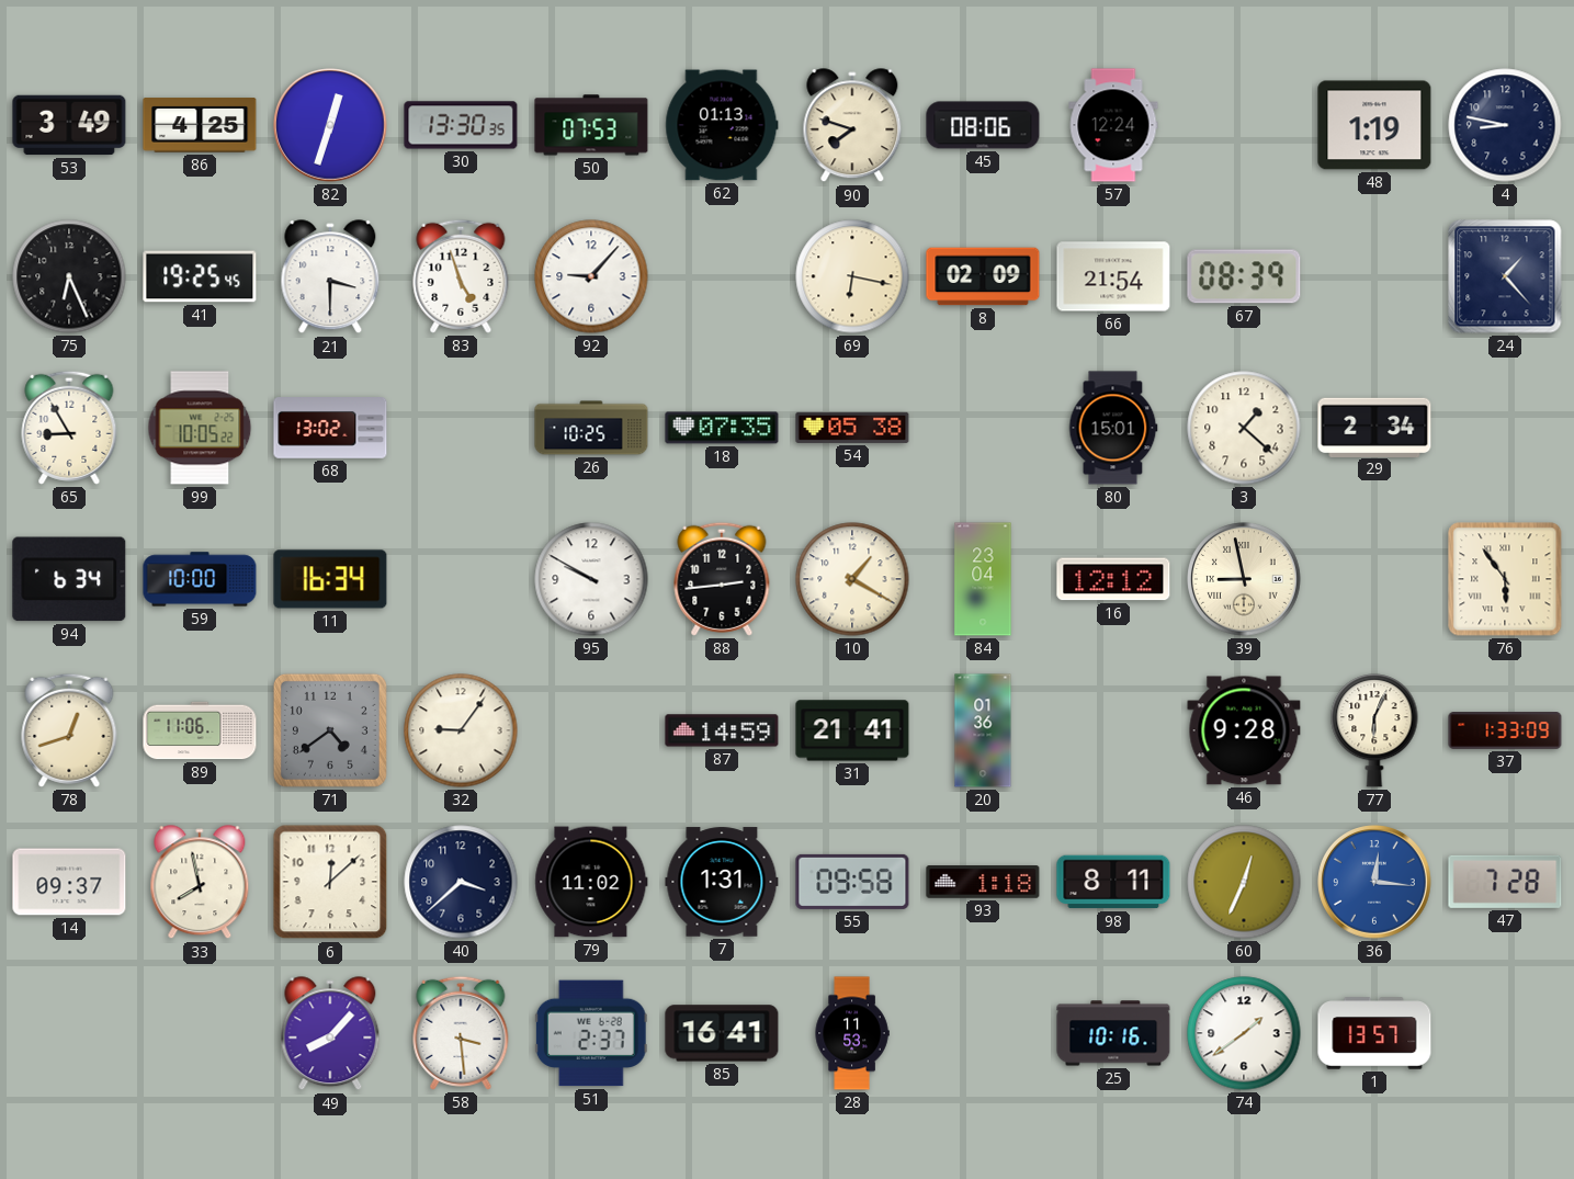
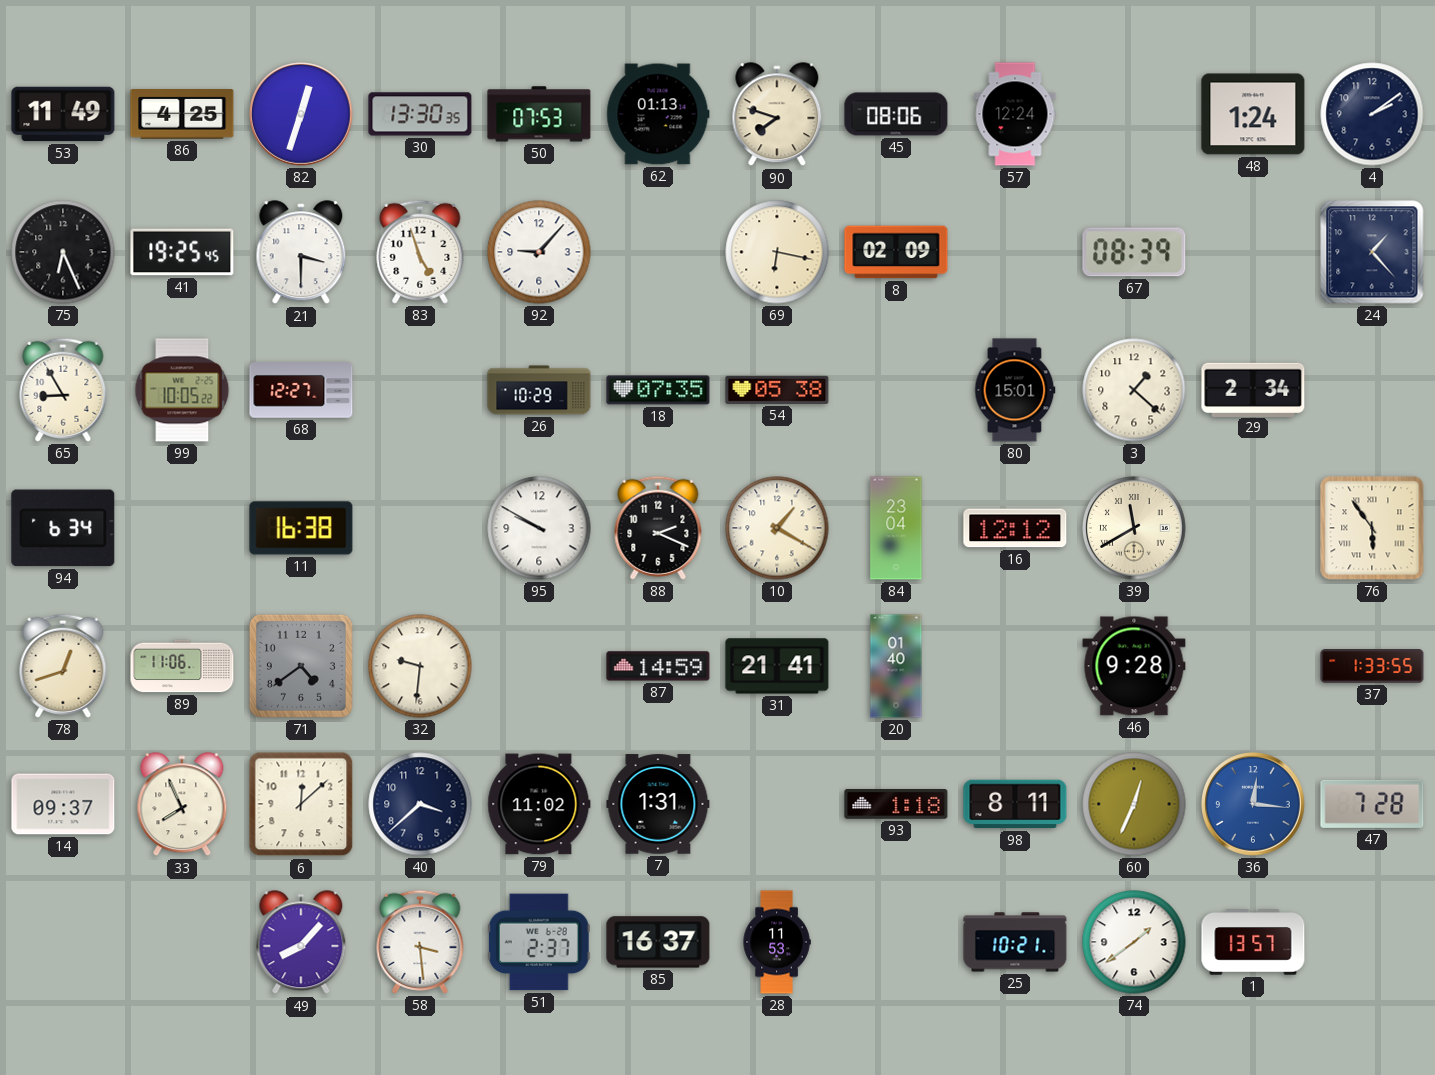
53: 3:49 -> 11:49
48: 1:19 -> 1:24
4: 8:47 -> 2:09
66: 21:54 -> none
68: 13:02 -> 12:27
26: 10:25 -> 10:29
59: 10:00 -> none
11: 16:34 -> 16:38
88: 2:44 -> 2:19
39: 8:58 -> 11:40
32: 9:06 -> 9:31
20: 01:36 -> 01:40
77: 6:04 -> none
37: 1:33:09 -> 1:33:55
33: 7:58 -> 7:56
55: 09:58 -> none
85: 16:41 -> 16:37
25: 10:16 -> 10:21
